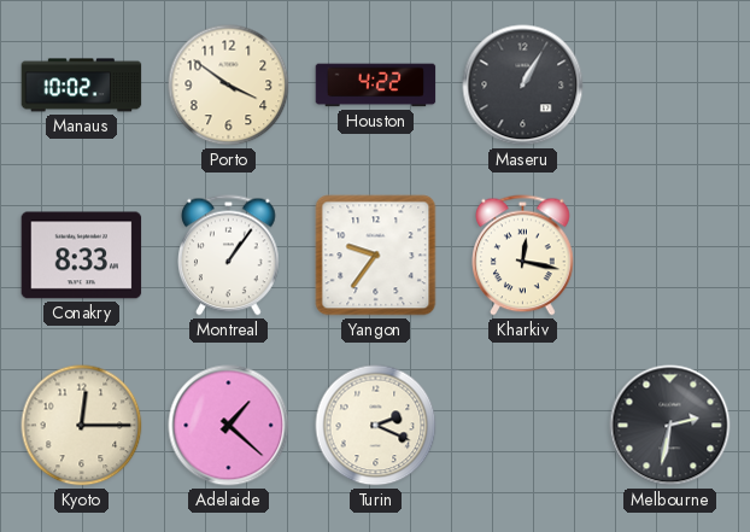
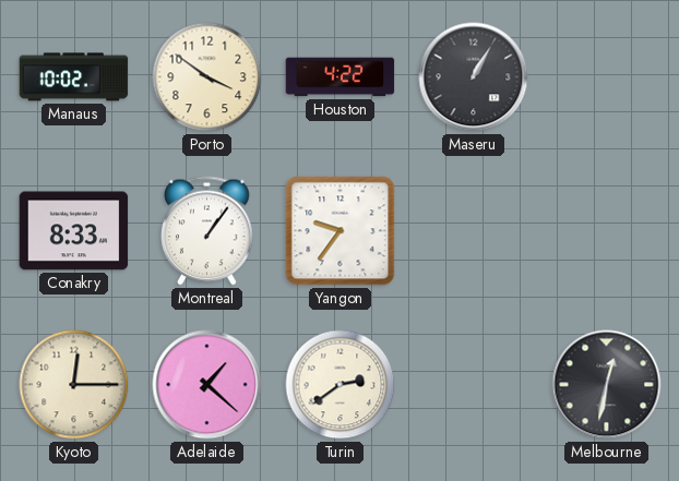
Kharkiv: 12:17 -> none
Turin: 2:19 -> 2:39
Melbourne: 2:32 -> 12:32
